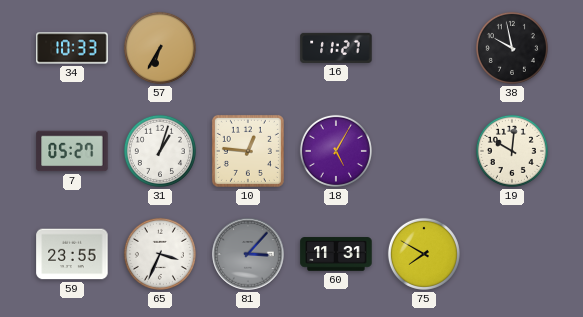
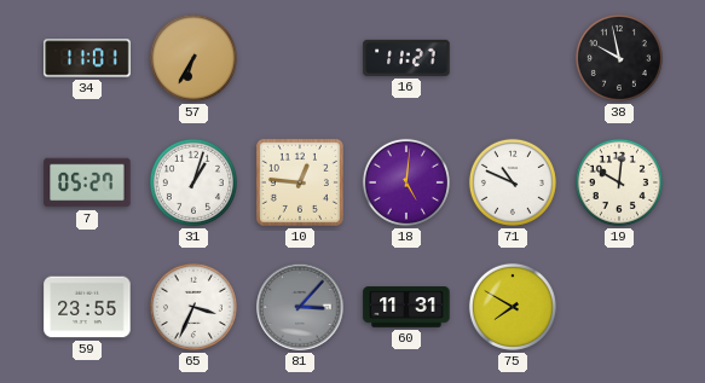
34: 10:33 -> 11:01
18: 5:05 -> 5:01
71: none -> 10:49
